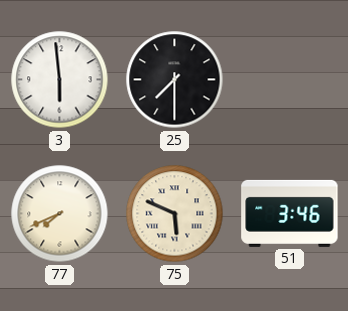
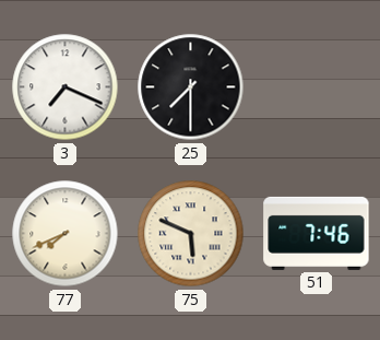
3: 5:59 -> 7:19
51: 3:46 -> 7:46
